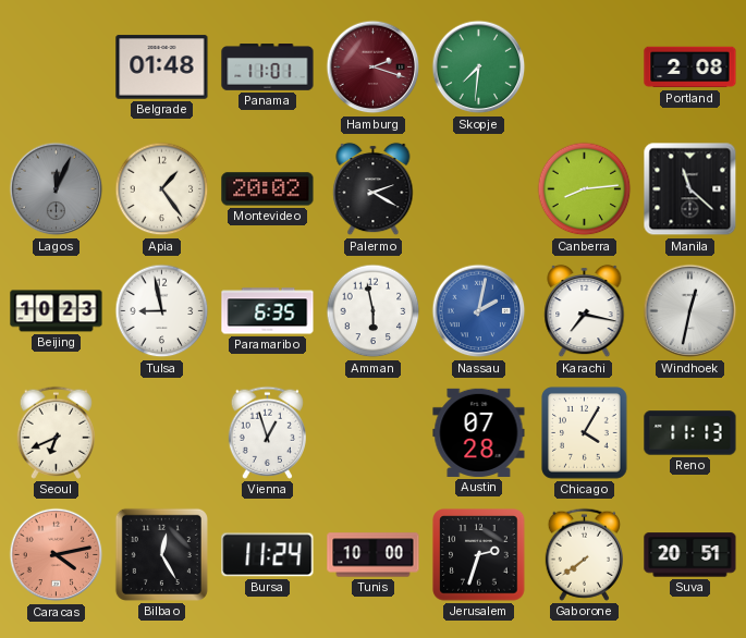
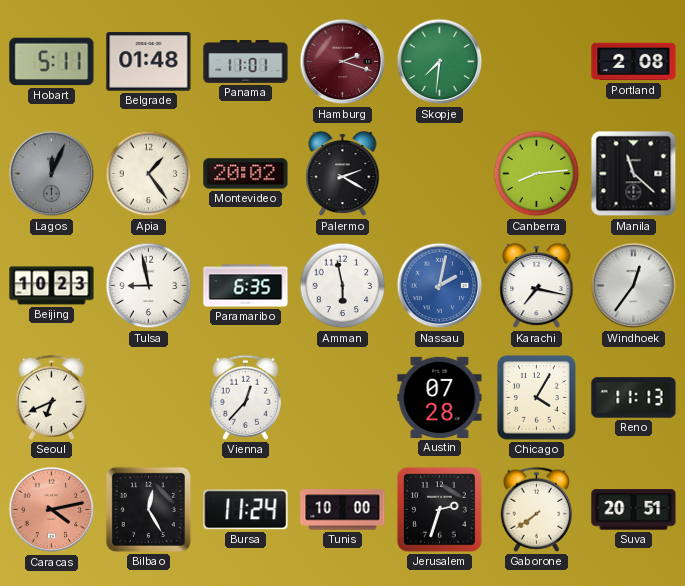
Hobart: none -> 5:11
Windhoek: 12:32 -> 12:36
Vienna: 12:57 -> 12:37
